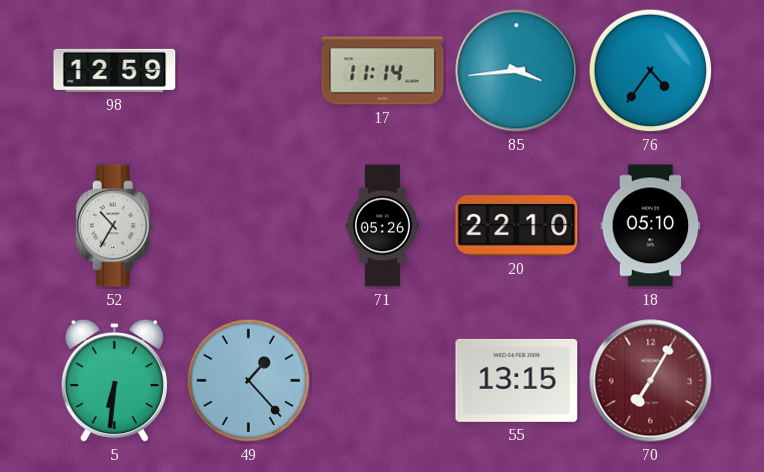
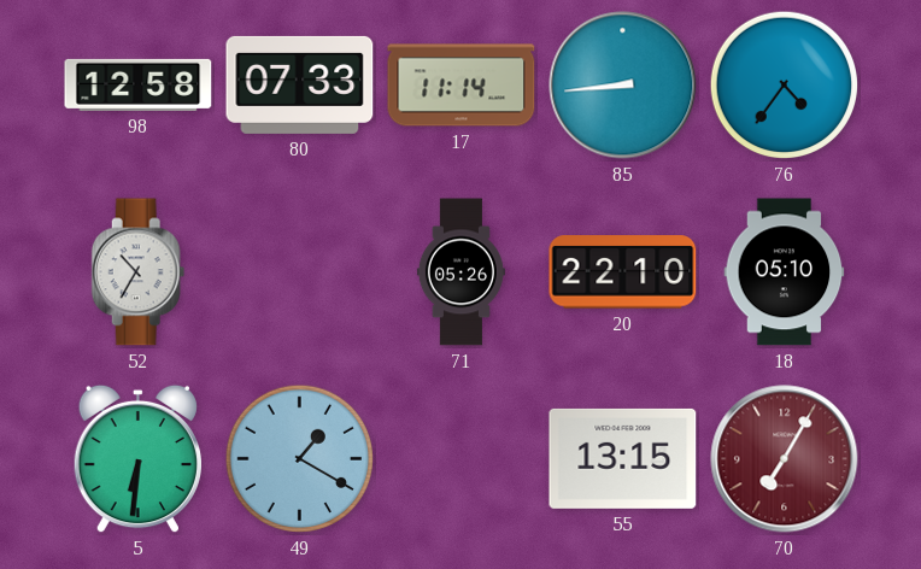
98: 12:59 -> 12:58
80: none -> 07:33
85: 3:44 -> 8:44
49: 1:23 -> 1:20
